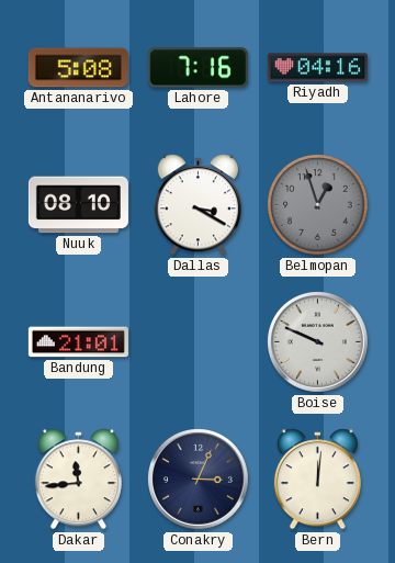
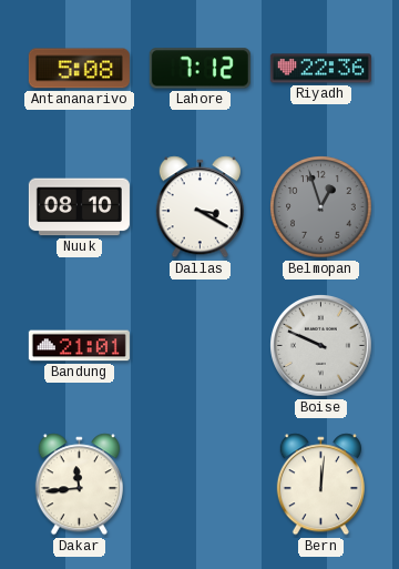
Lahore: 7:16 -> 7:12
Riyadh: 04:16 -> 22:36
Conakry: 3:04 -> none
